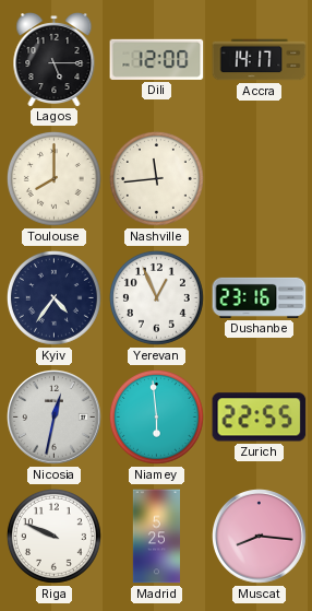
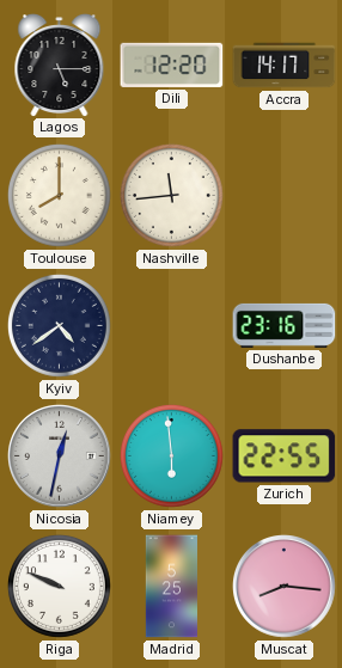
Dili: 12:00 -> 12:20
Kyiv: 4:36 -> 4:39
Yerevan: 12:56 -> none
